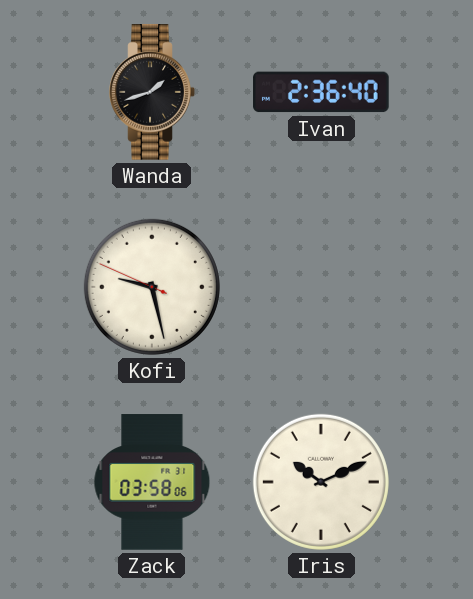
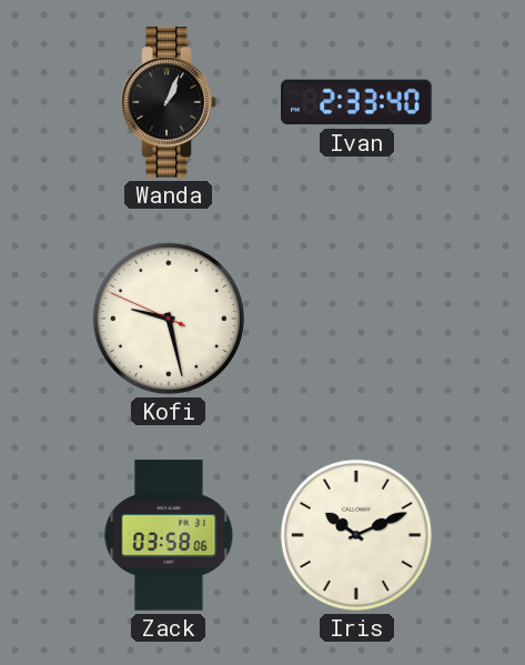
Wanda: 1:42 -> 1:04
Ivan: 2:36 -> 2:33
